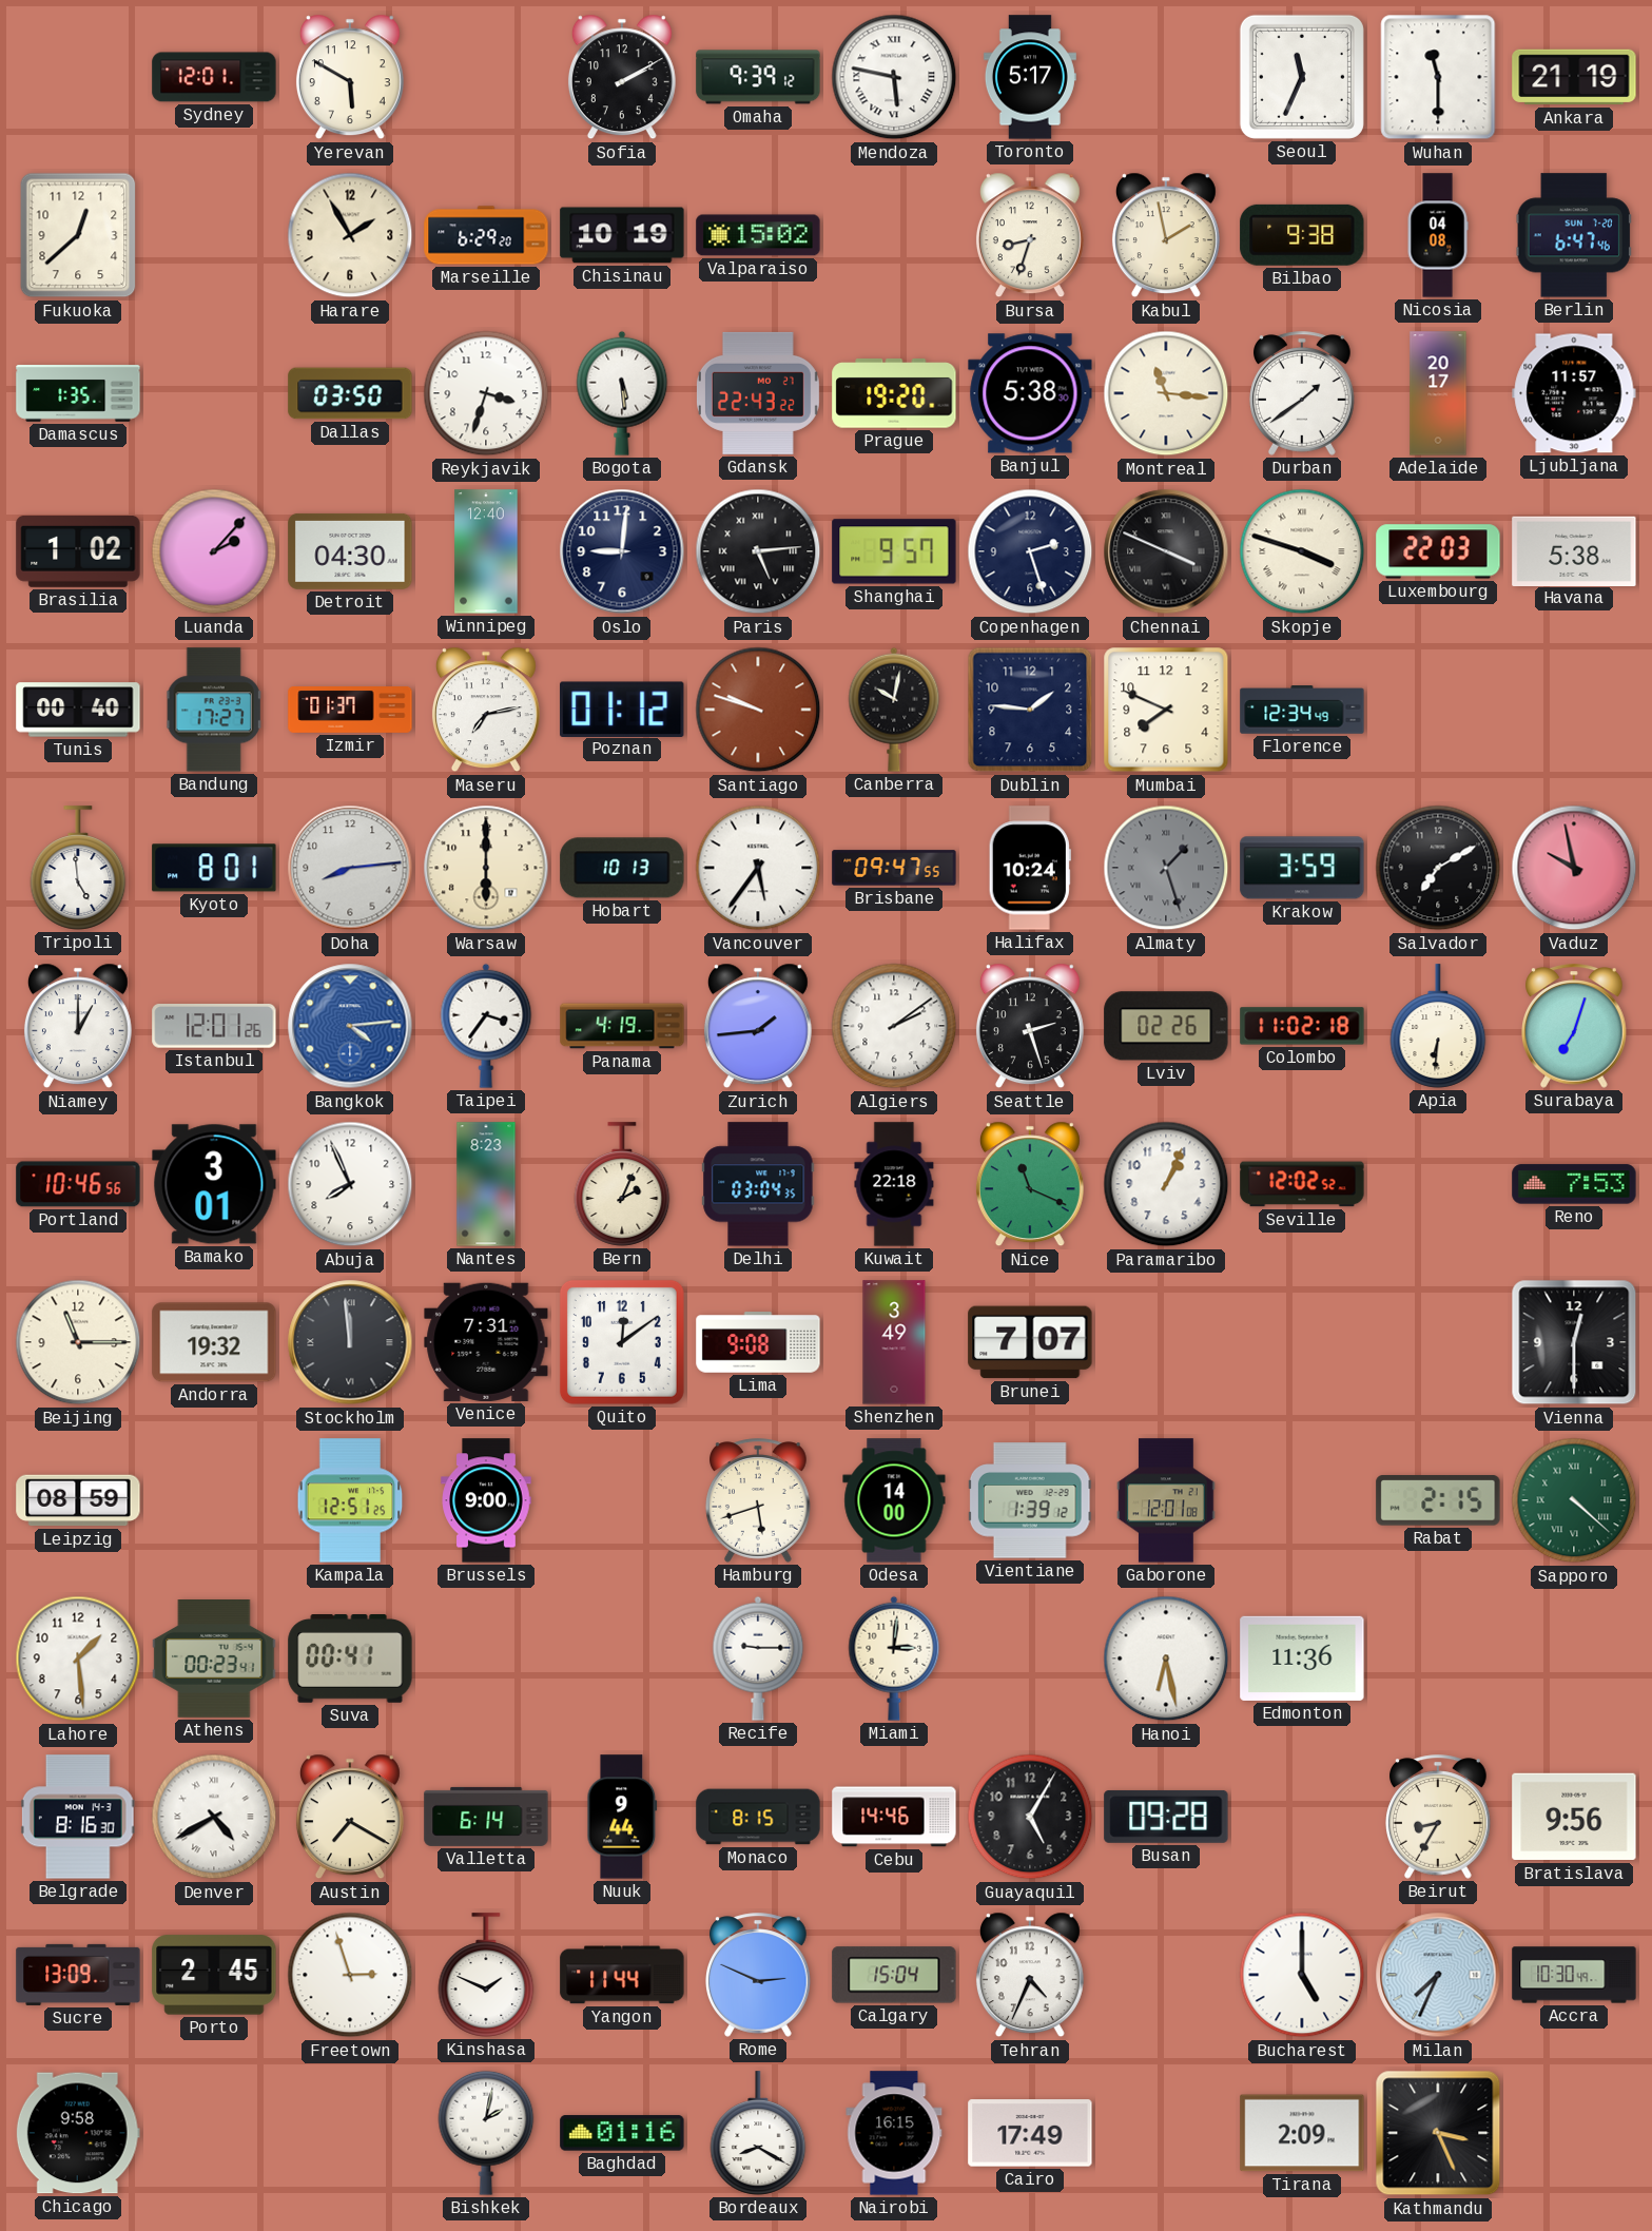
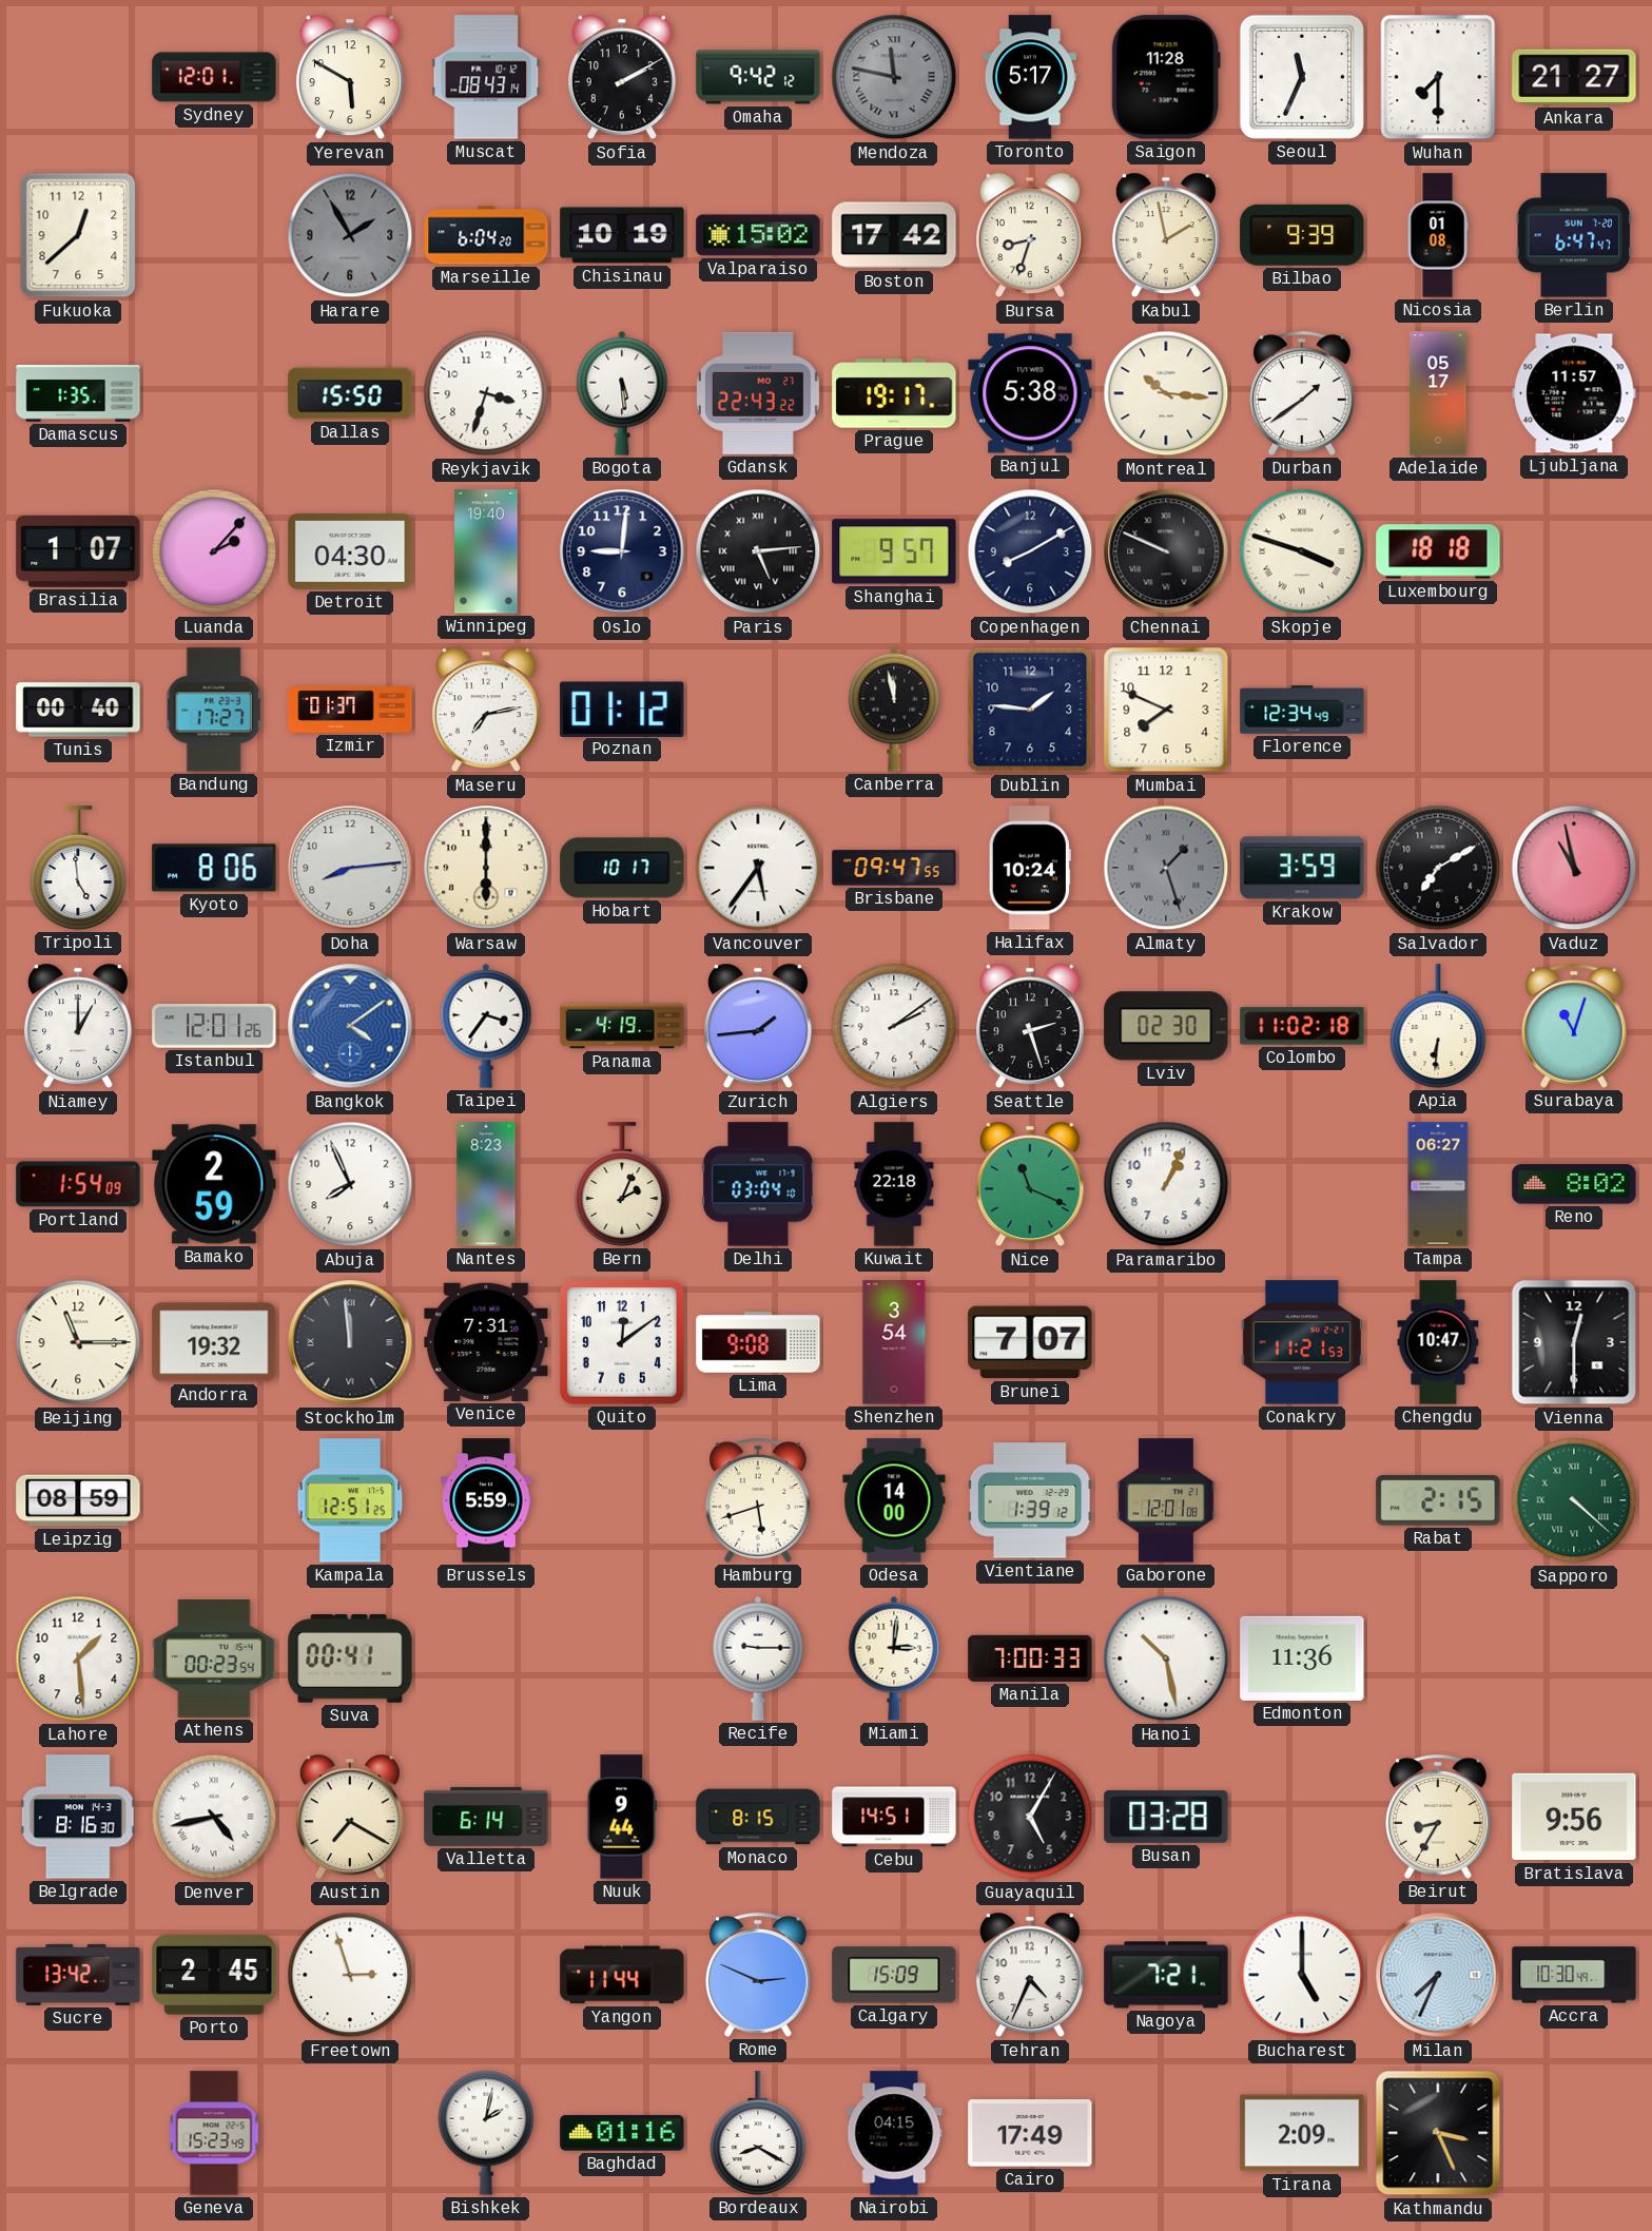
Muscat: none -> 08:43
Omaha: 9:39 -> 9:42
Mendoza: 5:47 -> 11:47
Mendoza dial: white -> grey
Saigon: none -> 11:28
Wuhan: 11:30 -> 7:30
Ankara: 21:19 -> 21:27
Harare dial: cream -> grey
Marseille: 6:29 -> 6:04
Boston: none -> 17:42
Bilbao: 9:38 -> 9:39
Nicosia: 04:08 -> 01:08
Berlin: 6:47:46 -> 6:47:47
Dallas: 03:50 -> 15:50
Prague: 19:20 -> 19:17
Montreal: 11:16 -> 10:16
Adelaide: 20:17 -> 05:17
Brasilia: 1:02 -> 1:07
Winnipeg: 12:40 -> 19:40
Copenhagen: 2:27 -> 8:10
Chennai: 3:49 -> 9:49
Luxembourg: 22:03 -> 18:18
Havana: 5:38 -> none
Santiago: 9:48 -> none
Canberra: 10:02 -> 11:58
Kyoto: 8:01 -> 8:06
Hobart: 10:13 -> 10:17
Vaduz: 9:58 -> 10:58
Bangkok: 4:14 -> 4:09
Lviv: 02:26 -> 02:30
Surabaya: 7:03 -> 11:03
Portland: 10:46 -> 1:54
Bamako: 3:01 -> 2:59
Delhi: 03:04:35 -> 03:04:10
Seville: 12:02 -> none
Tampa: none -> 06:27
Reno: 7:53 -> 8:02
Shenzhen: 3:49 -> 3:54
Conakry: none -> 11:21
Chengdu: none -> 10:47
Brussels: 9:00 -> 5:59
Athens: 00:23:41 -> 00:23:54
Manila: none -> 7:00
Hanoi: 6:28 -> 10:28
Denver: 4:40 -> 4:43
Cebu: 14:46 -> 14:51
Busan: 09:28 -> 03:28
Sucre: 13:09 -> 13:42
Kinshasa: 1:49 -> none
Calgary: 15:04 -> 15:09
Nagoya: none -> 7:21
Chicago: 9:58 -> none
Geneva: none -> 15:23
Nairobi: 16:15 -> 04:15
